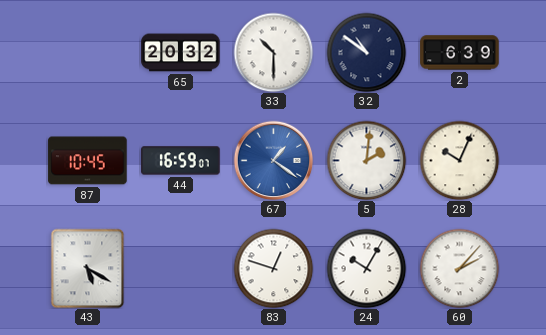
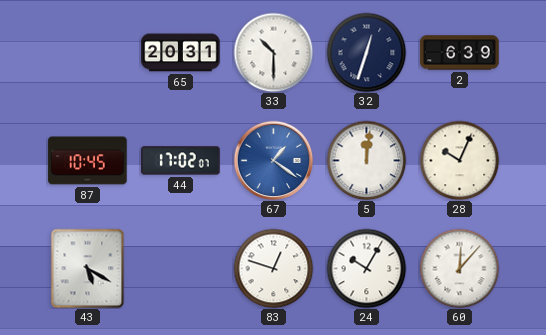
65: 20:32 -> 20:31
32: 10:51 -> 12:33
44: 16:59 -> 17:02
5: 2:01 -> 12:01
60: 2:07 -> 12:07
